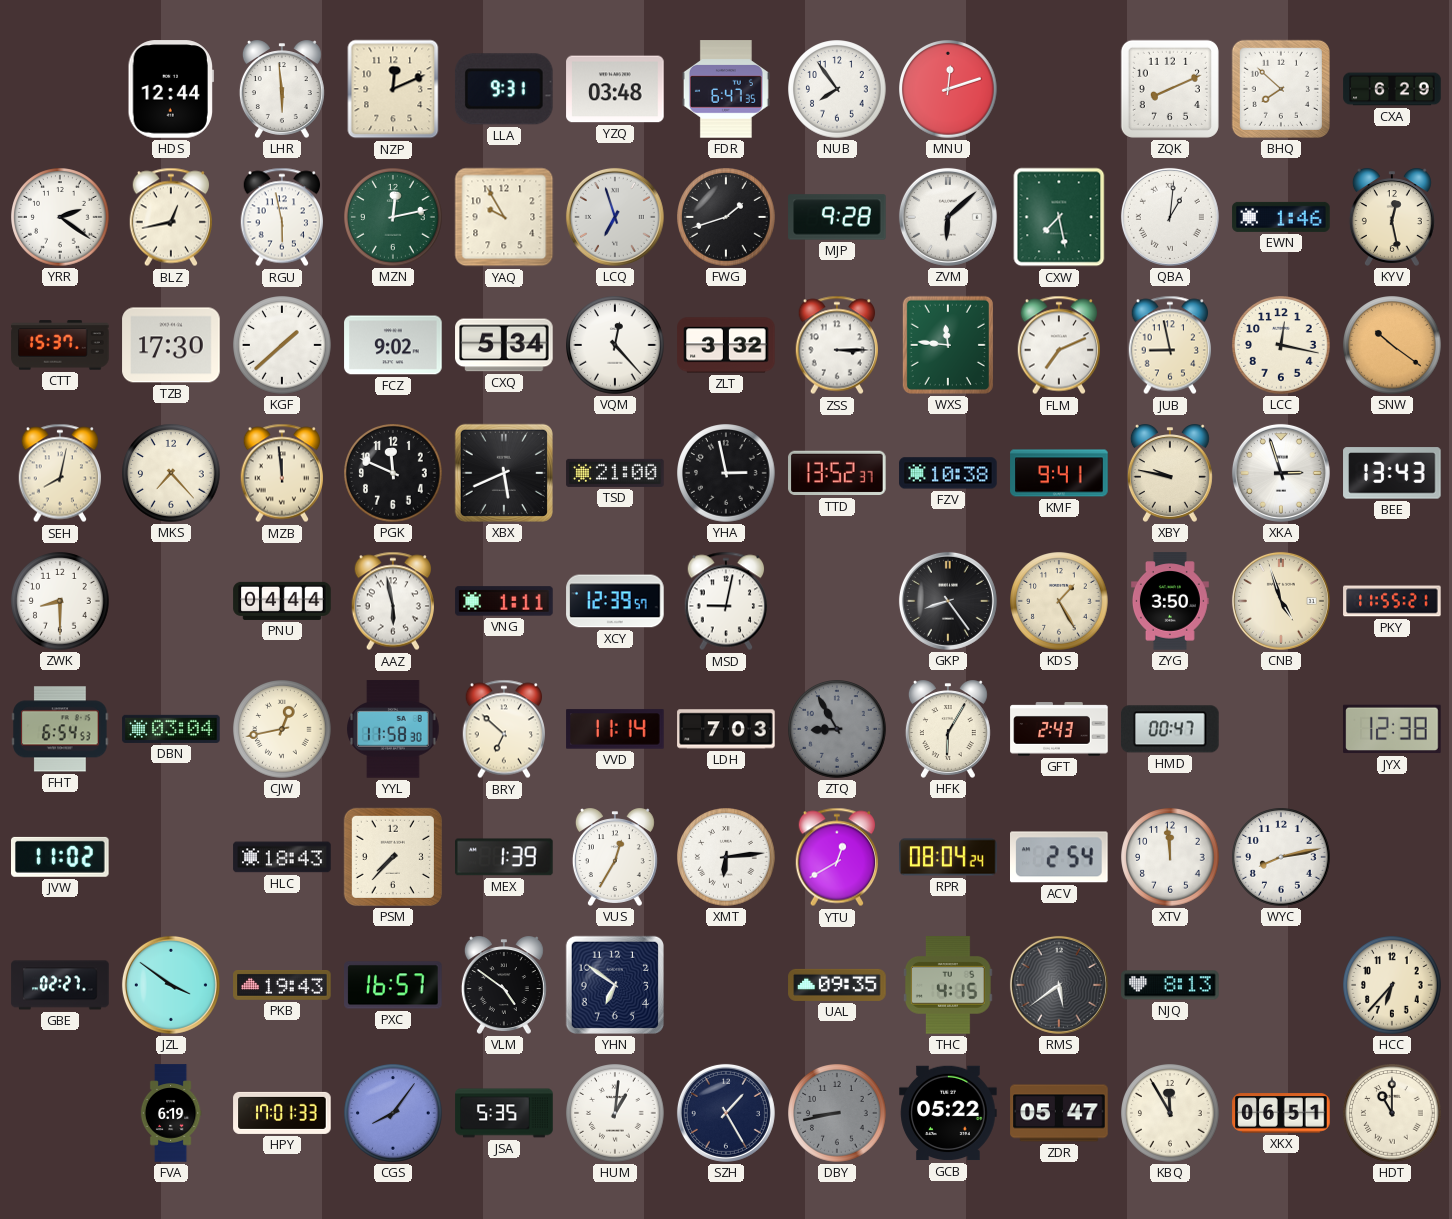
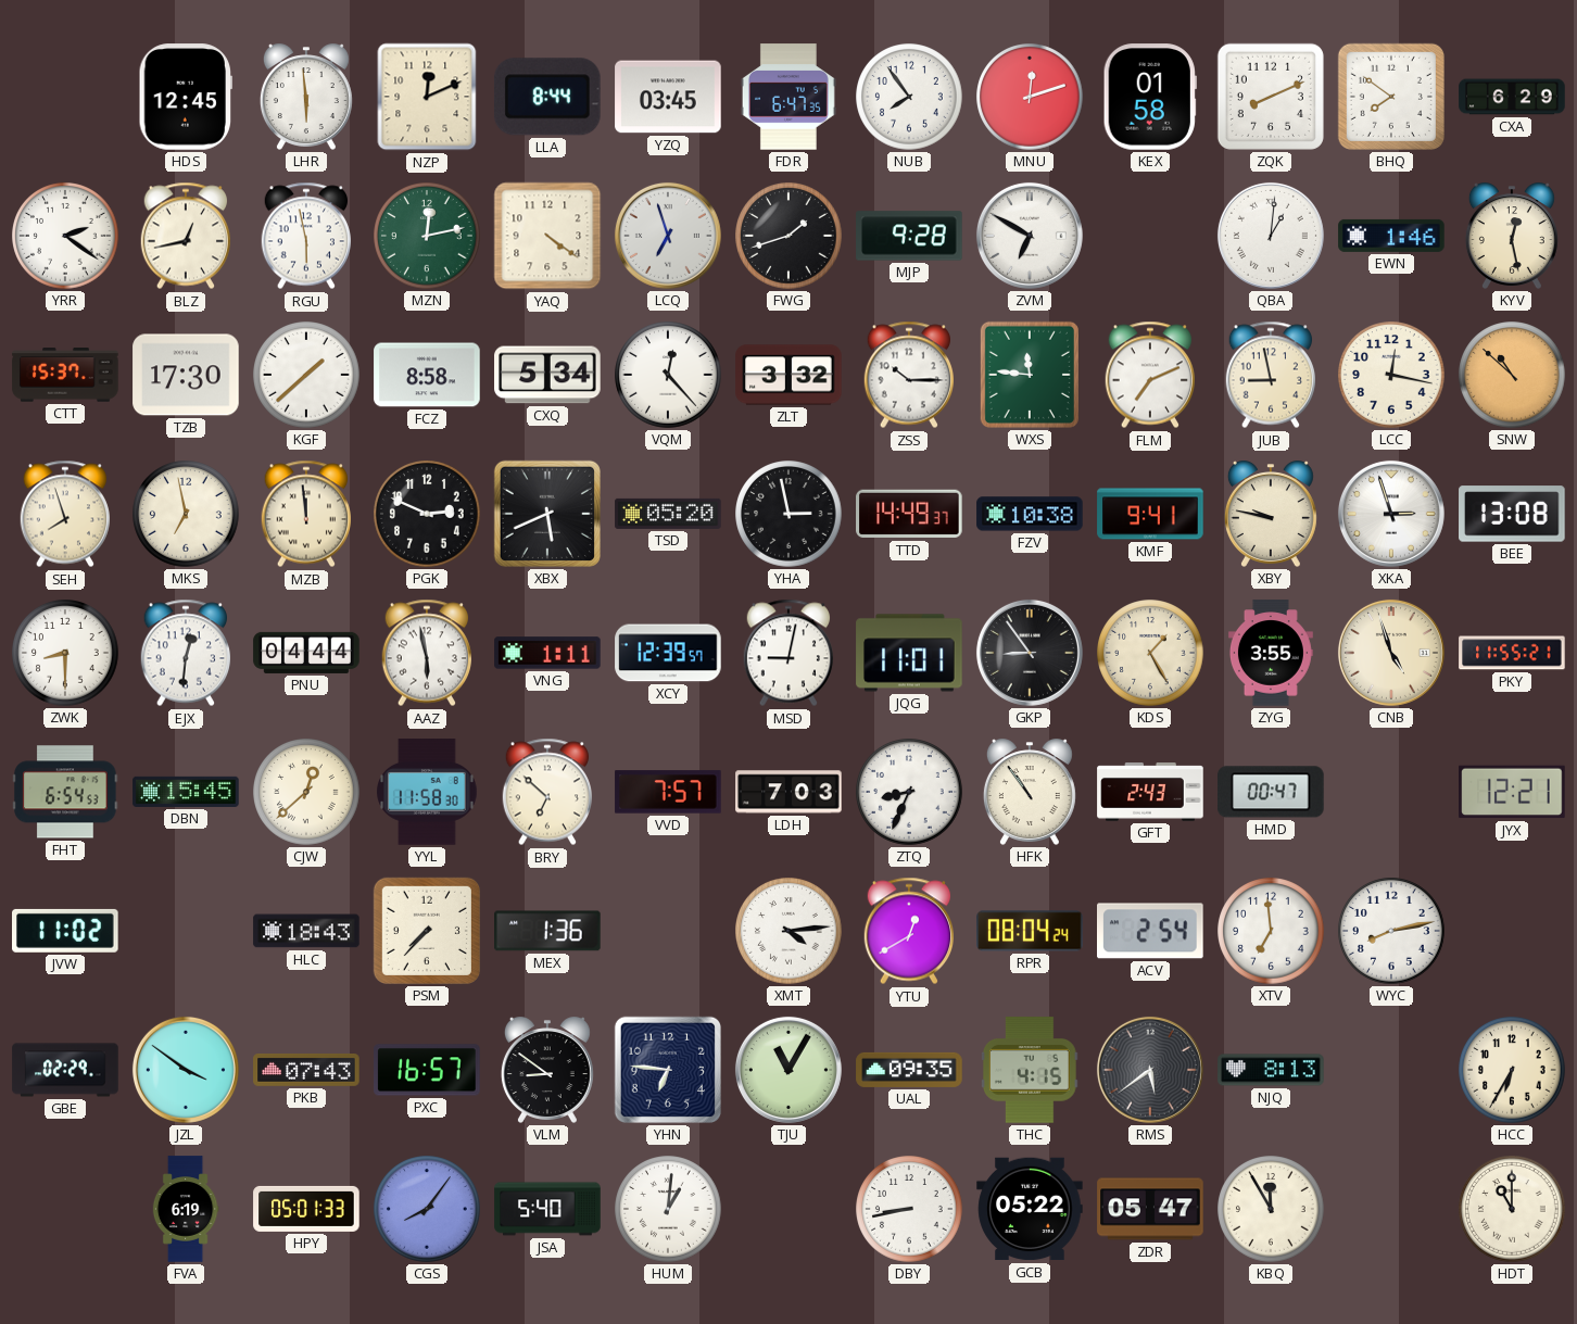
HDS: 12:44 -> 12:45
LLA: 9:31 -> 8:44
YZQ: 03:48 -> 03:45
KEX: none -> 01:58
BHQ: 7:52 -> 7:51
YAQ: 9:55 -> 4:21
ZVM: 6:08 -> 6:50
CXW: 7:28 -> none
FCZ: 9:02 -> 8:58
ZSS: 3:15 -> 10:15
SNW: 10:21 -> 10:52
SEH: 8:02 -> 7:57
MKS: 7:23 -> 6:58
PGK: 11:49 -> 2:49
TSD: 21:00 -> 05:20
TTD: 13:52 -> 14:49
BEE: 13:43 -> 13:08
EJX: none -> 12:31
JQG: none -> 11:01
GKP: 8:24 -> 8:54
ZYG: 3:50 -> 3:55
DBN: 03:04 -> 15:45
CJW: 12:43 -> 12:38
VVD: 11:14 -> 7:57
ZTQ: 8:55 -> 8:34
ZTQ dial: grey -> white
HFK: 6:05 -> 10:54
JYX: 12:38 -> 12:21
MEX: 1:39 -> 1:36
VUS: 12:35 -> none
XMT: 6:14 -> 4:14
XTV: 11:59 -> 6:59
GBE: 02:27 -> 02:29
PKB: 19:43 -> 07:43
VLM: 4:51 -> 8:51
YHN: 6:51 -> 6:46
TJU: none -> 11:05
HCC: 6:37 -> 6:35
HPY: 17:01 -> 05:01
JSA: 5:35 -> 5:40
SZH: 1:25 -> none
DBY dial: grey -> white
XKX: 06:51 -> none
